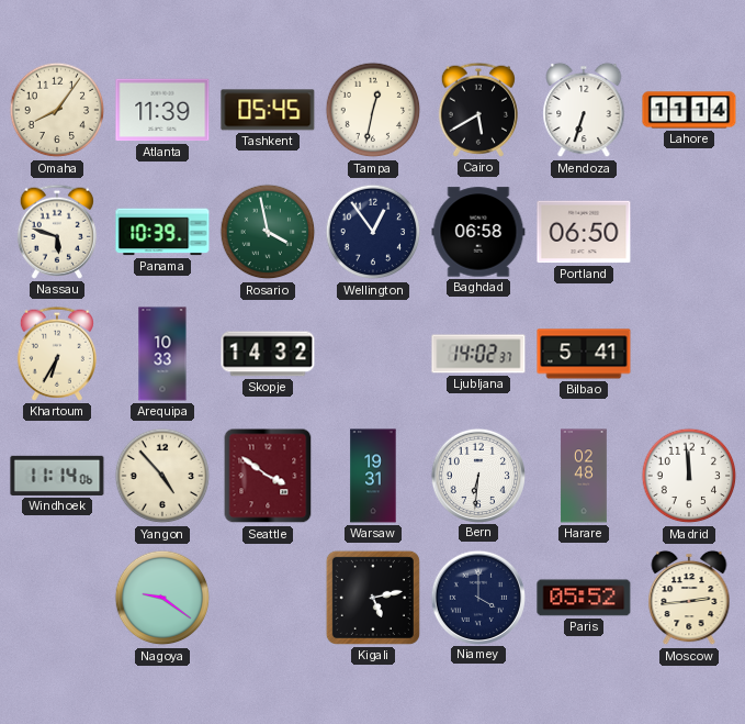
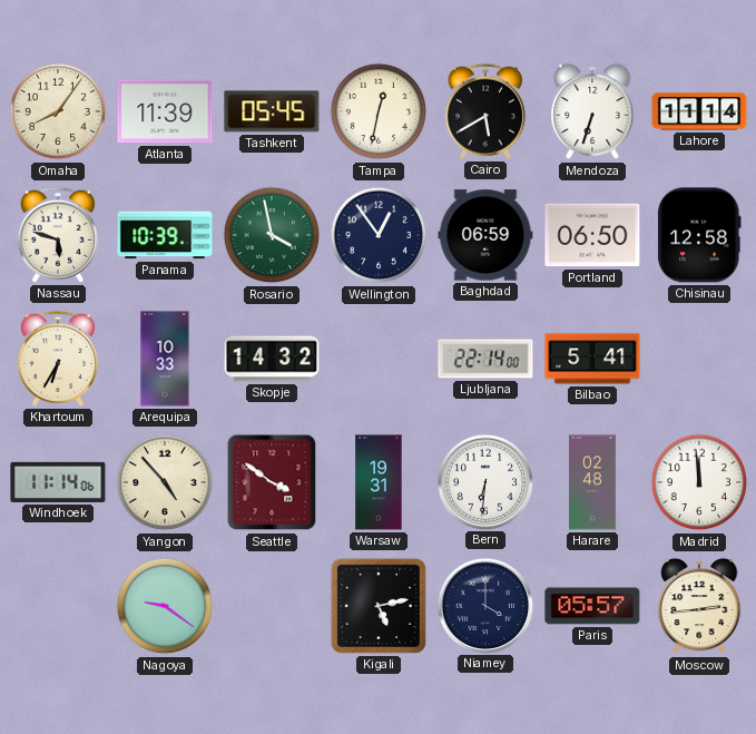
Baghdad: 06:58 -> 06:59
Chisinau: none -> 12:58
Ljubljana: 14:02 -> 22:14
Paris: 05:52 -> 05:57
